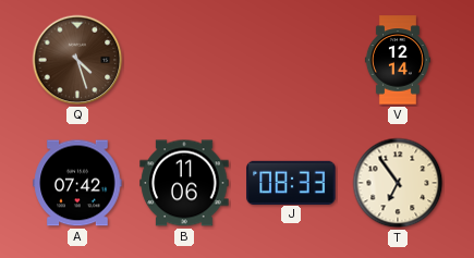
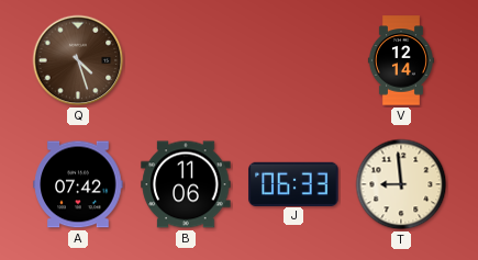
J: 08:33 -> 06:33
T: 6:54 -> 8:59
